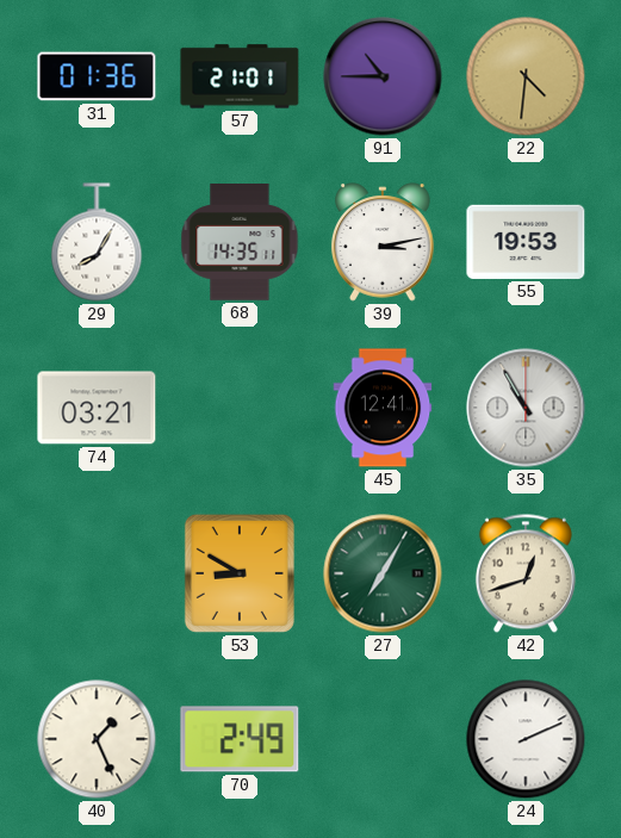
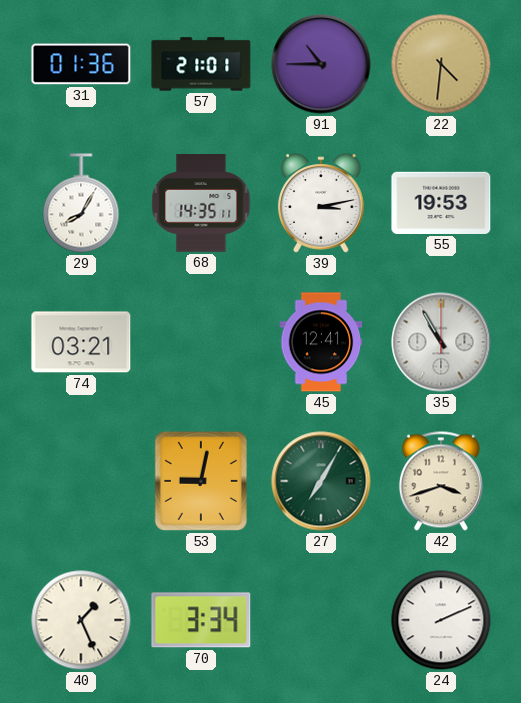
53: 8:50 -> 9:02
42: 12:42 -> 3:42
70: 2:49 -> 3:34
